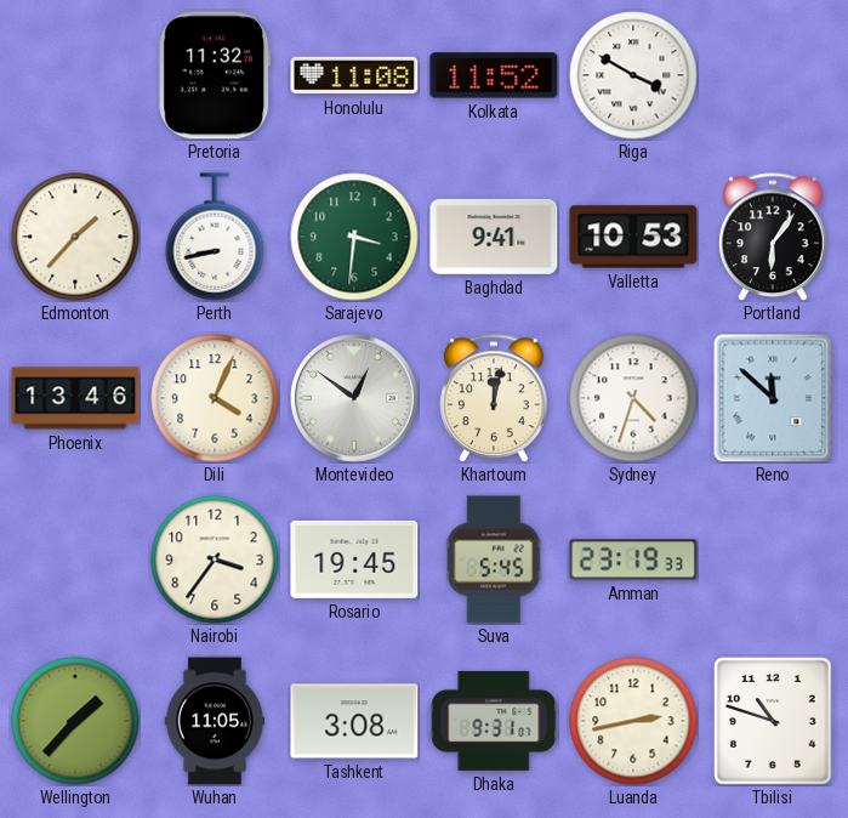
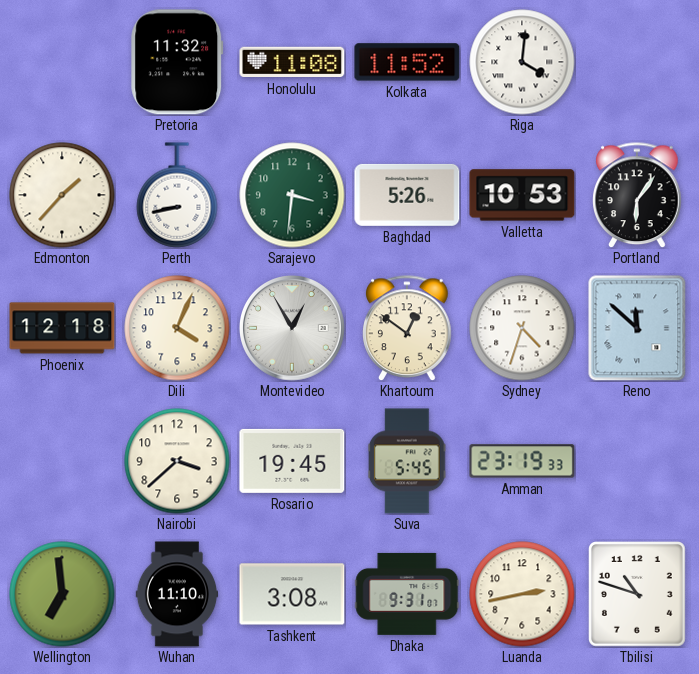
Riga: 3:50 -> 4:01
Baghdad: 9:41 -> 5:26
Phoenix: 13:46 -> 12:18
Montevideo: 12:51 -> 12:55
Khartoum: 12:02 -> 12:51
Nairobi: 3:36 -> 3:38
Wellington: 1:37 -> 6:59
Wuhan: 11:05 -> 11:10
